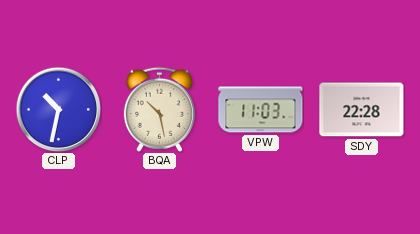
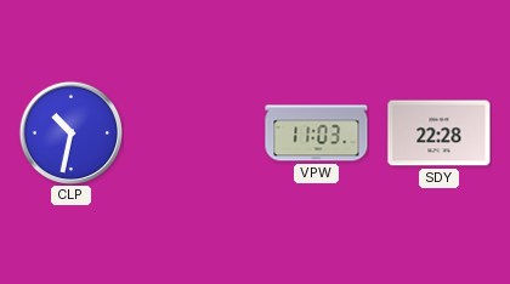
BQA: 10:28 -> none
